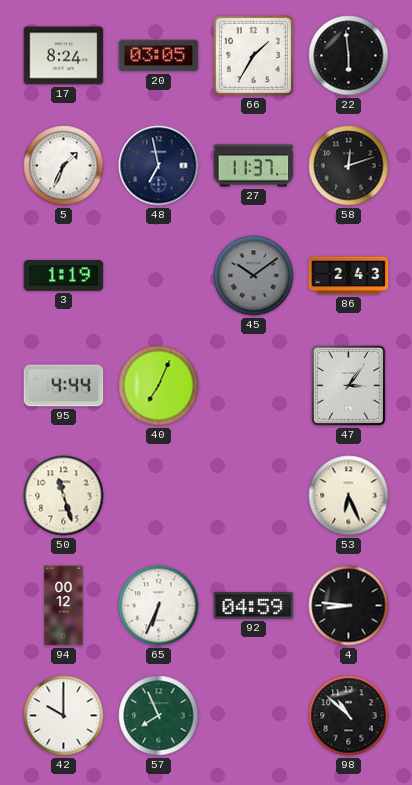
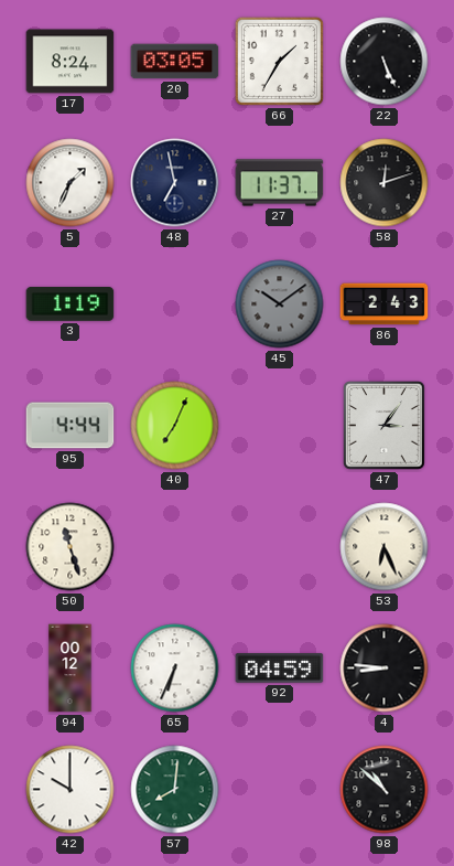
22: 5:59 -> 5:26
57: 7:56 -> 8:01
